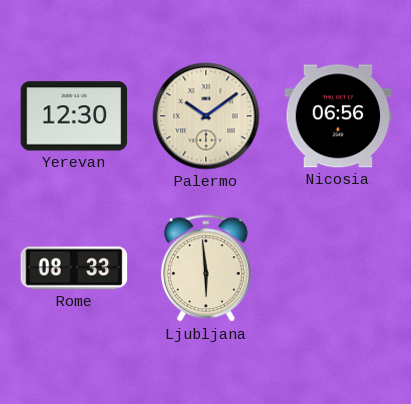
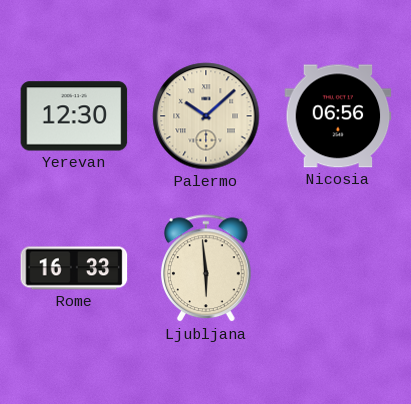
Palermo: 10:09 -> 10:08
Rome: 08:33 -> 16:33
